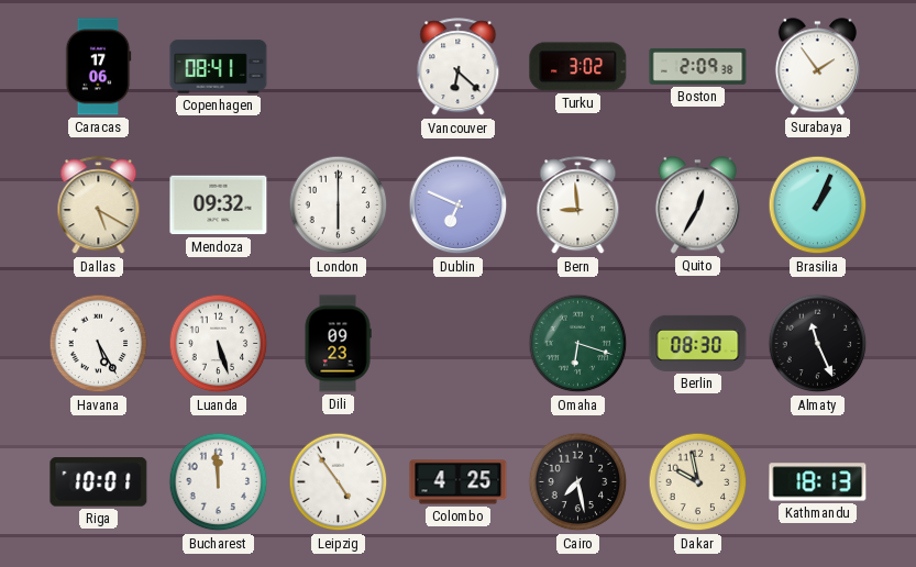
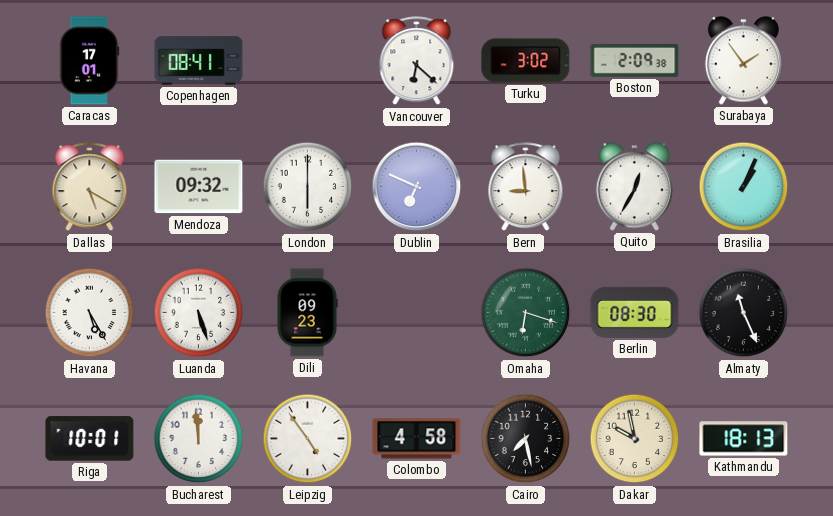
Caracas: 17:06 -> 17:01
Colombo: 4:25 -> 4:58
